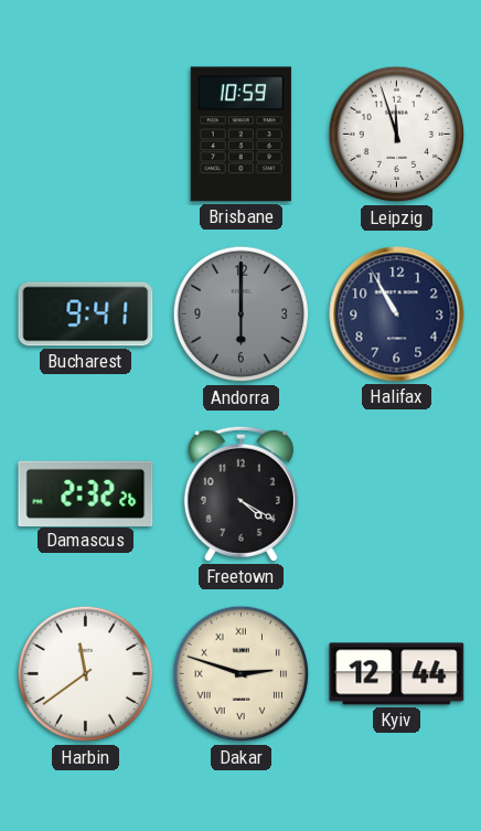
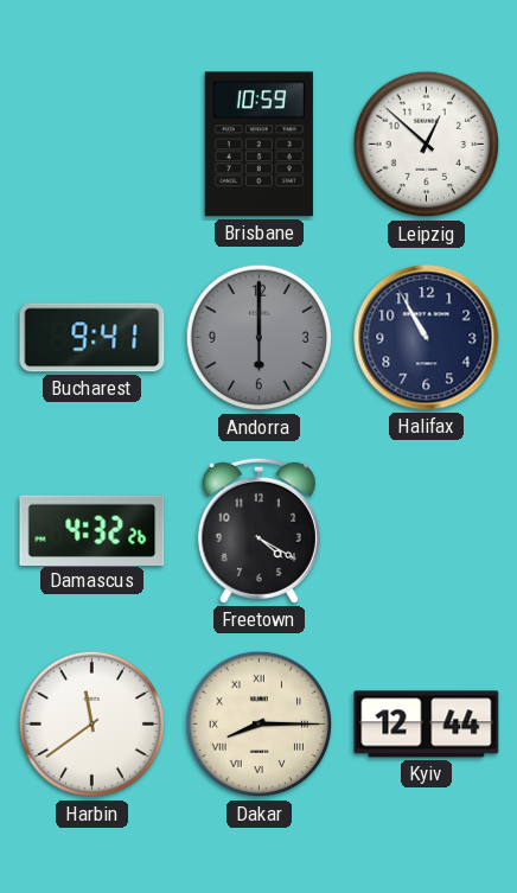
Leipzig: 11:57 -> 12:52
Damascus: 2:32 -> 4:32
Dakar: 2:48 -> 8:15
